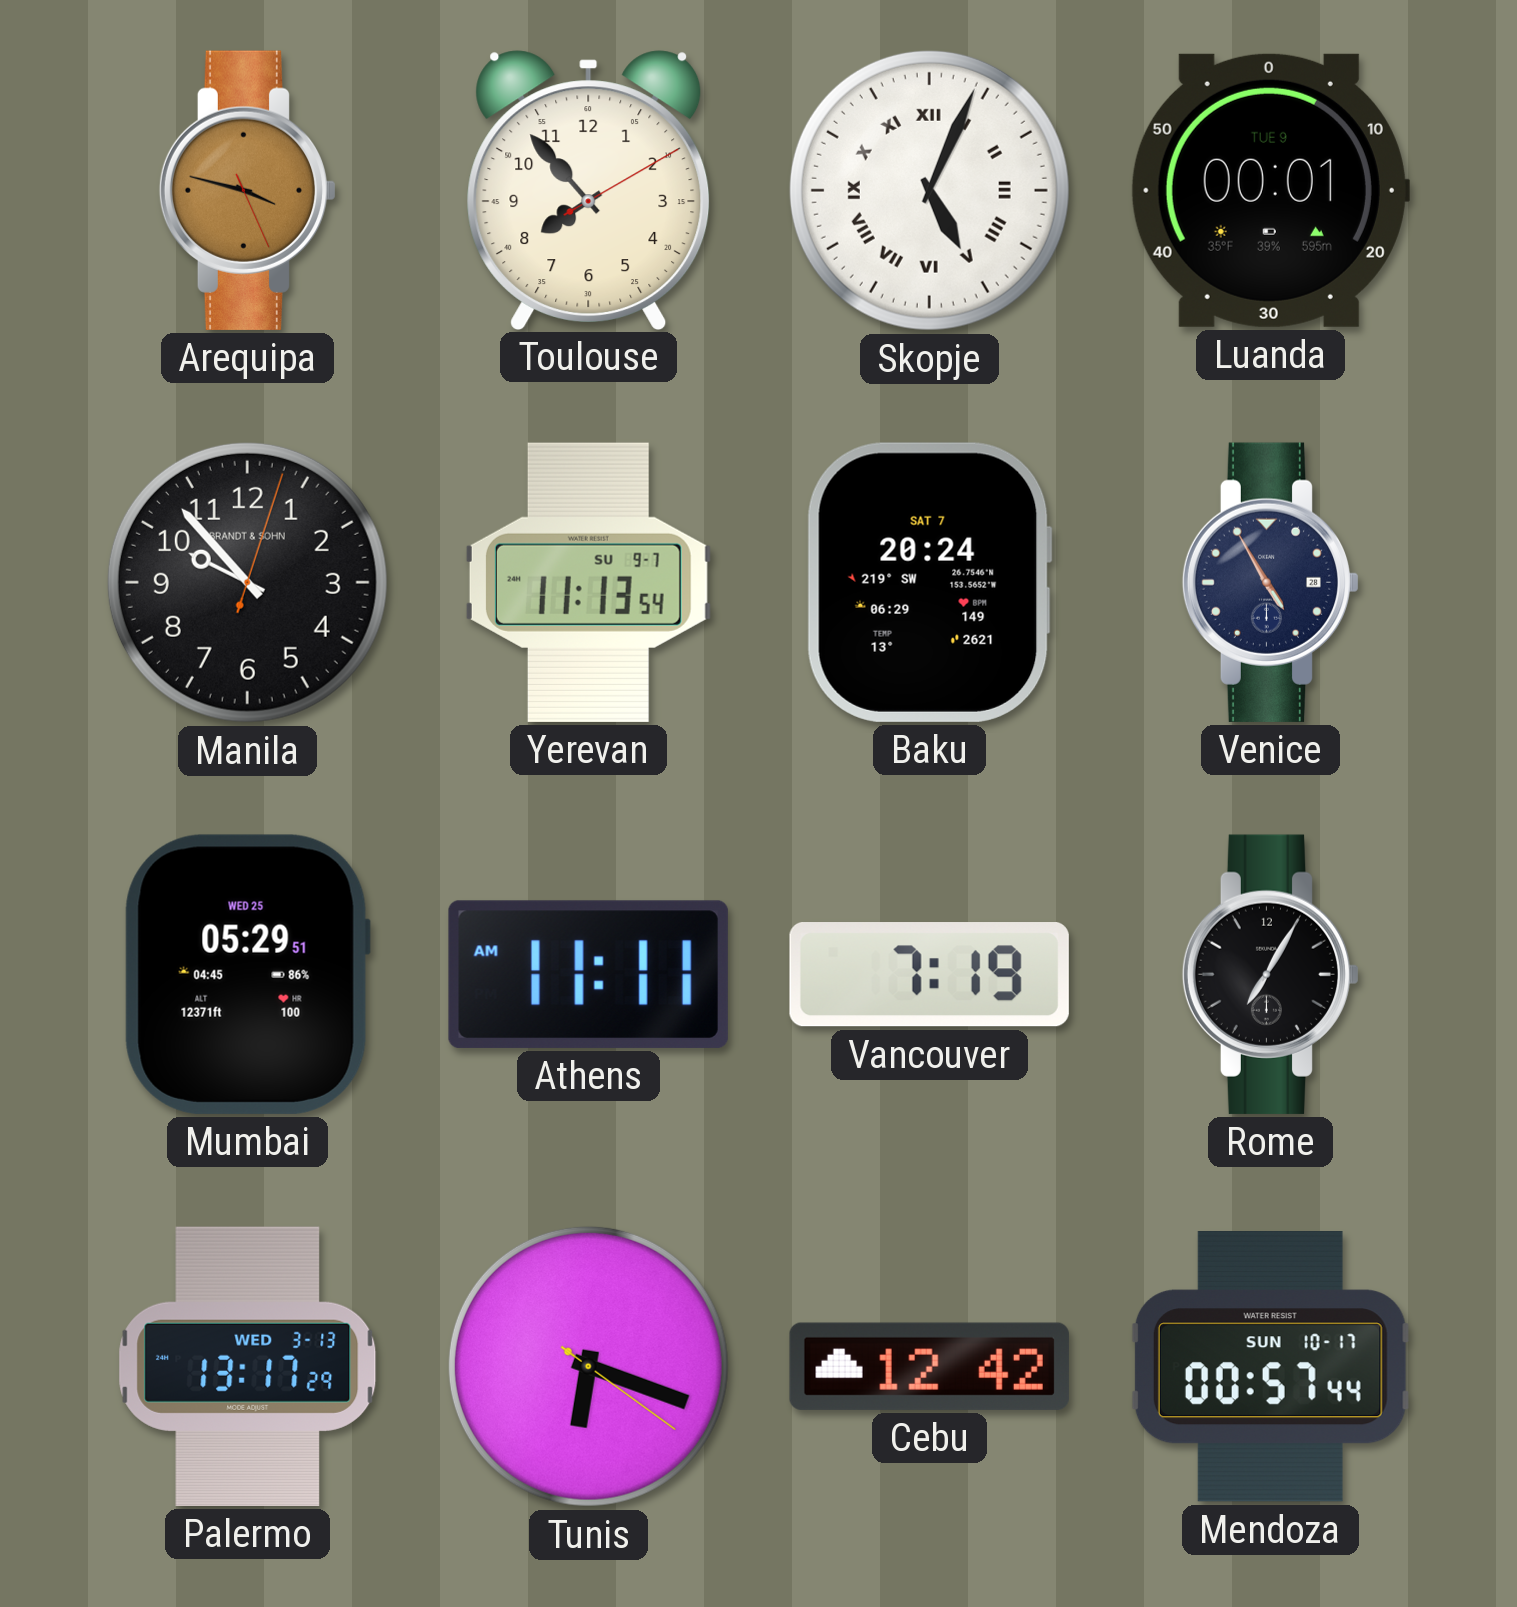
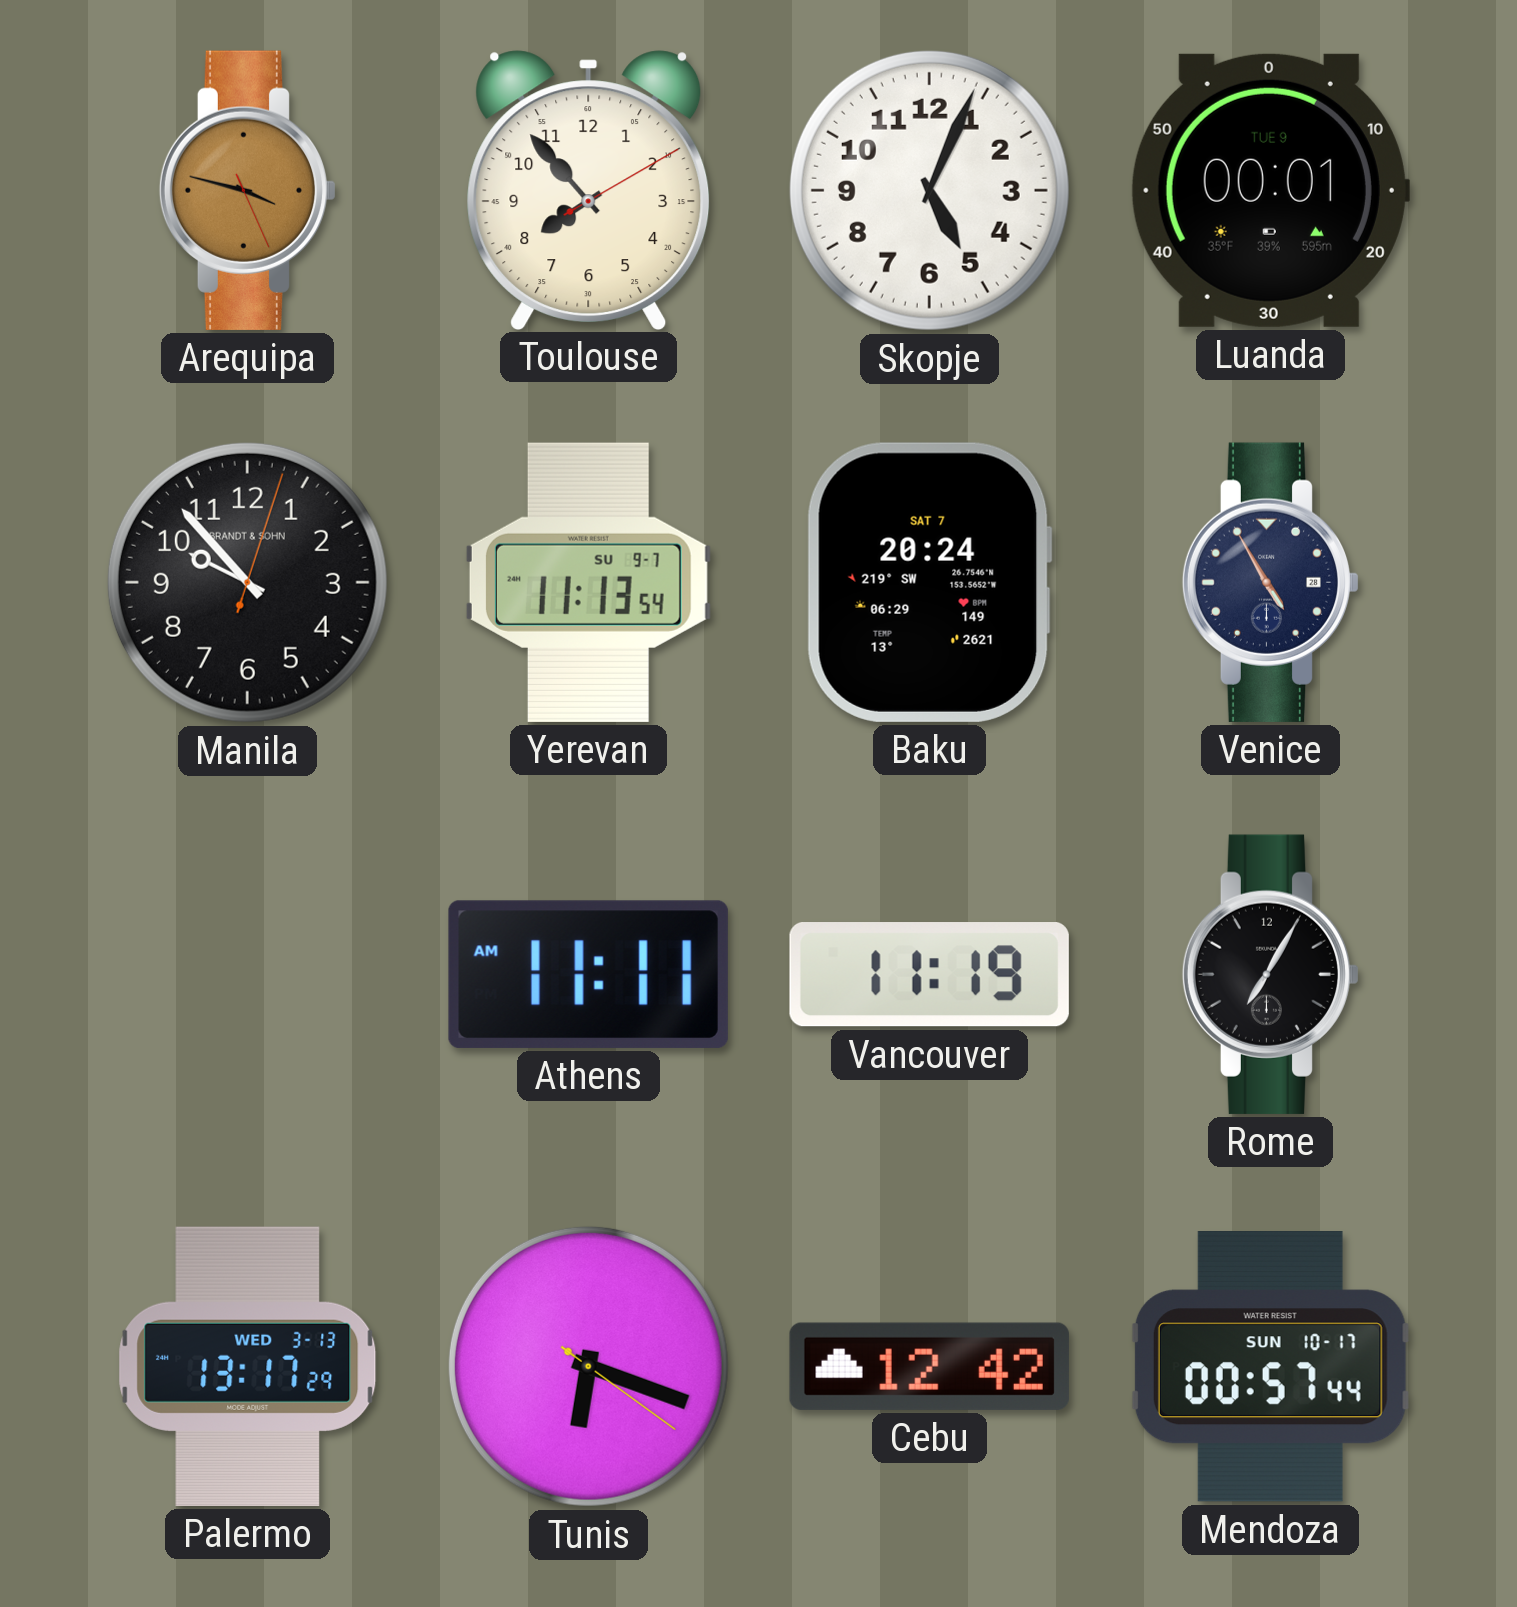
Skopje numerals: Roman -> Arabic
Mumbai: 05:29 -> none
Vancouver: 7:19 -> 11:19
